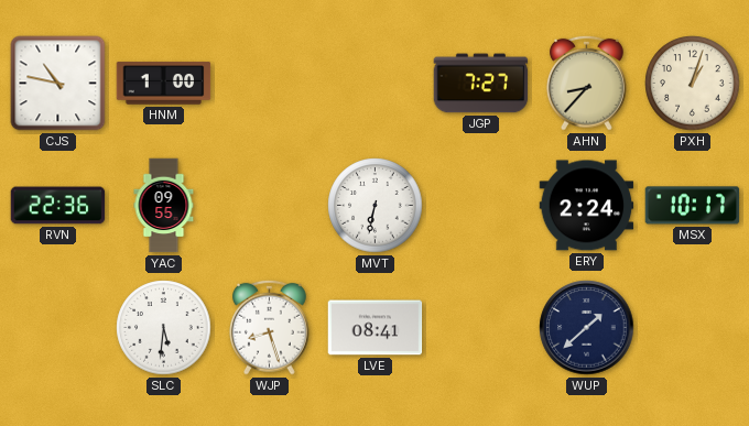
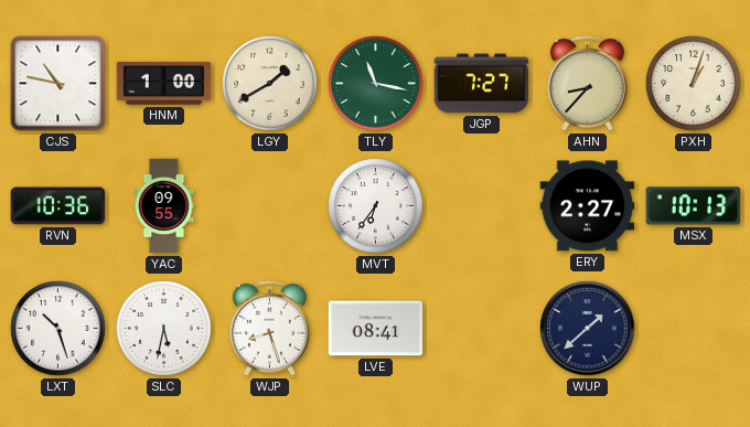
LGY: none -> 1:40
TLY: none -> 11:17
RVN: 22:36 -> 10:36
MVT: 6:32 -> 6:36
ERY: 2:24 -> 2:27
MSX: 10:17 -> 10:13
LXT: none -> 10:27
SLC: 5:31 -> 5:32
